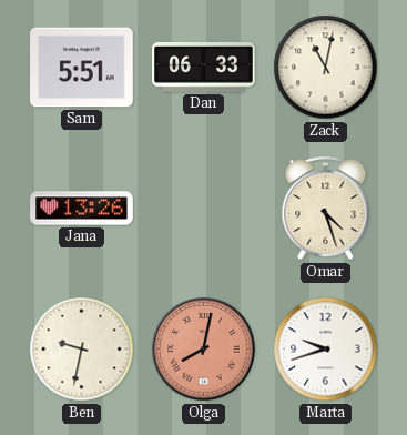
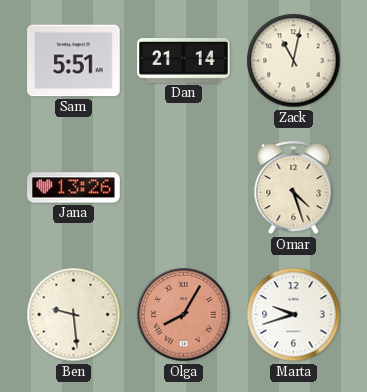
Dan: 06:33 -> 21:14
Ben: 9:32 -> 9:29
Olga: 8:02 -> 8:05
